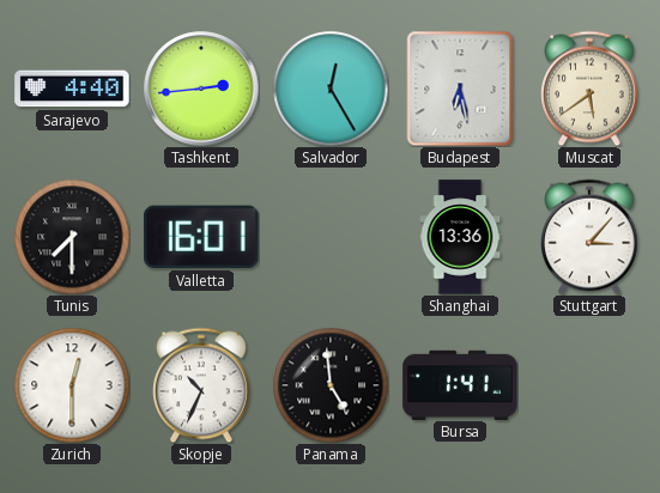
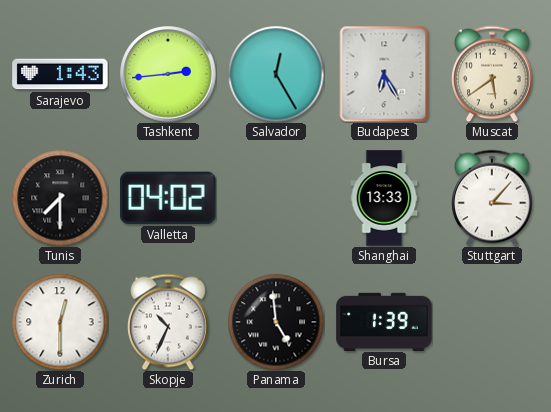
Sarajevo: 4:40 -> 1:43
Budapest: 6:28 -> 6:25
Valletta: 16:01 -> 04:02
Shanghai: 13:36 -> 13:33
Bursa: 1:41 -> 1:39
